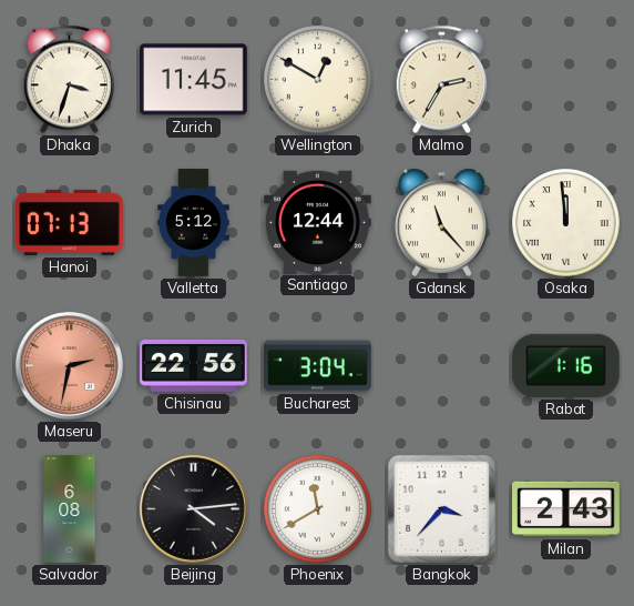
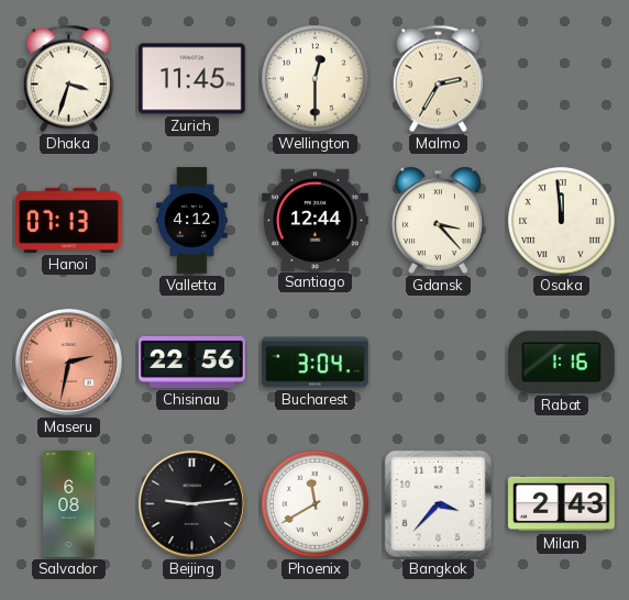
Wellington: 12:50 -> 12:30
Valletta: 5:12 -> 4:12
Gdansk: 11:23 -> 3:23
Beijing: 4:14 -> 9:14
